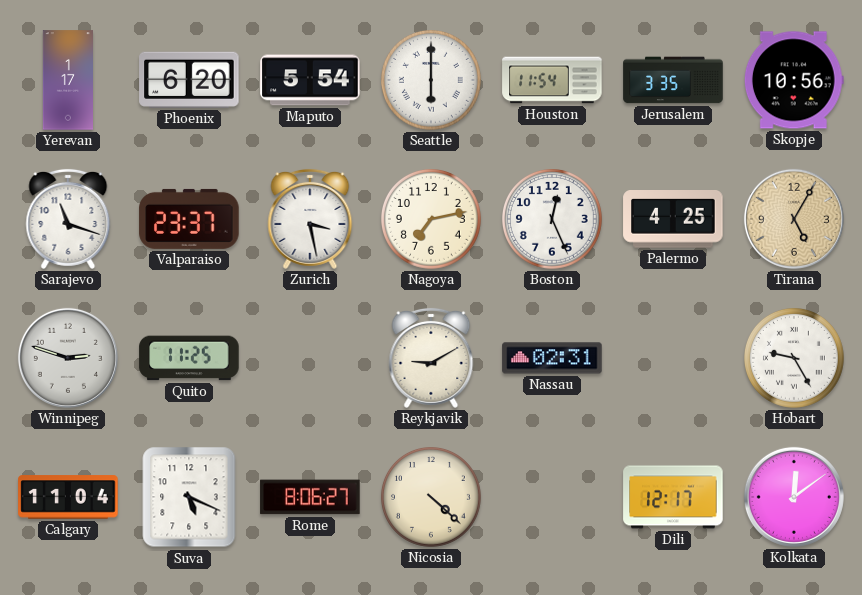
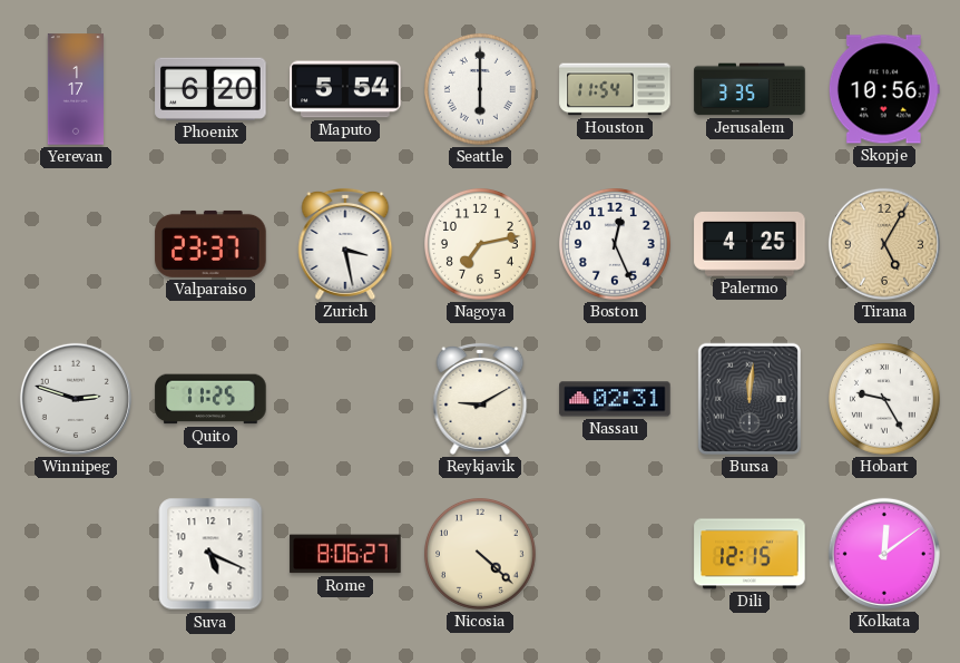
Sarajevo: 11:18 -> none
Bursa: none -> 12:01
Calgary: 11:04 -> none
Dili: 12:17 -> 12:15
